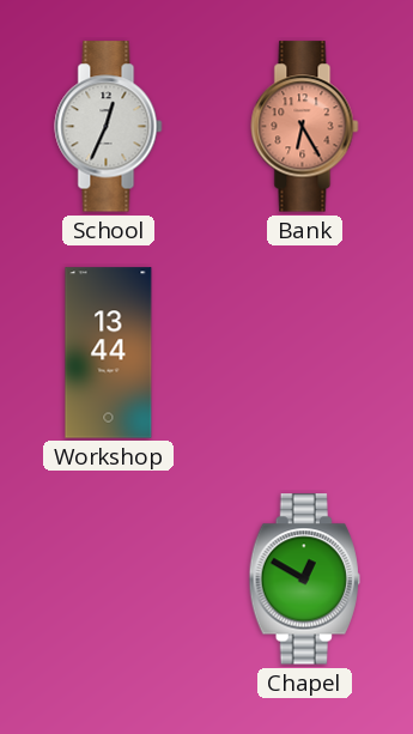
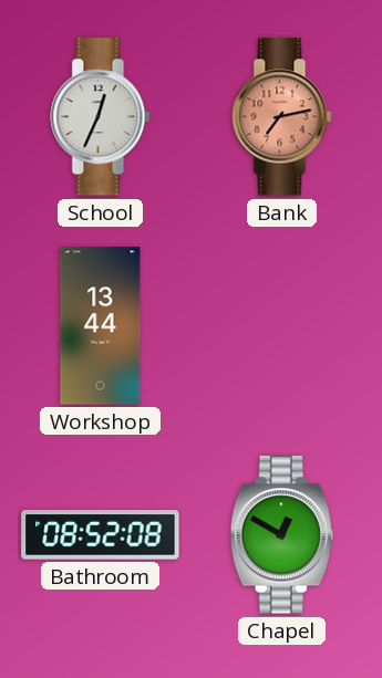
Bank: 6:25 -> 7:13
Bathroom: none -> 08:52
